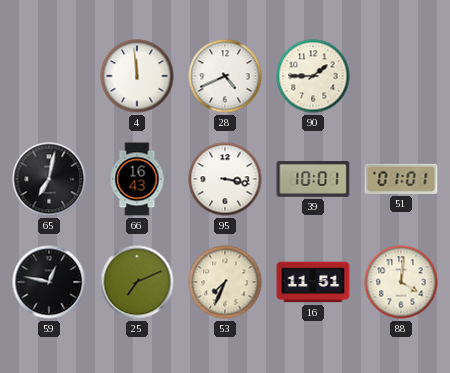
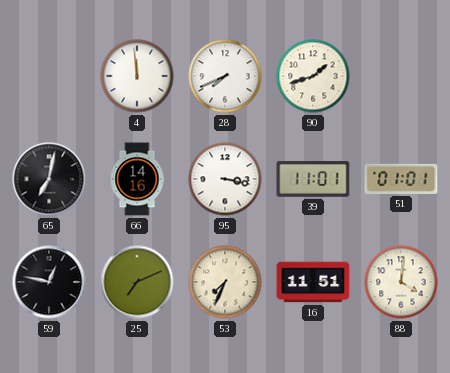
28: 4:41 -> 7:41
90: 1:45 -> 1:42
66: 16:43 -> 14:16
39: 10:01 -> 11:01
